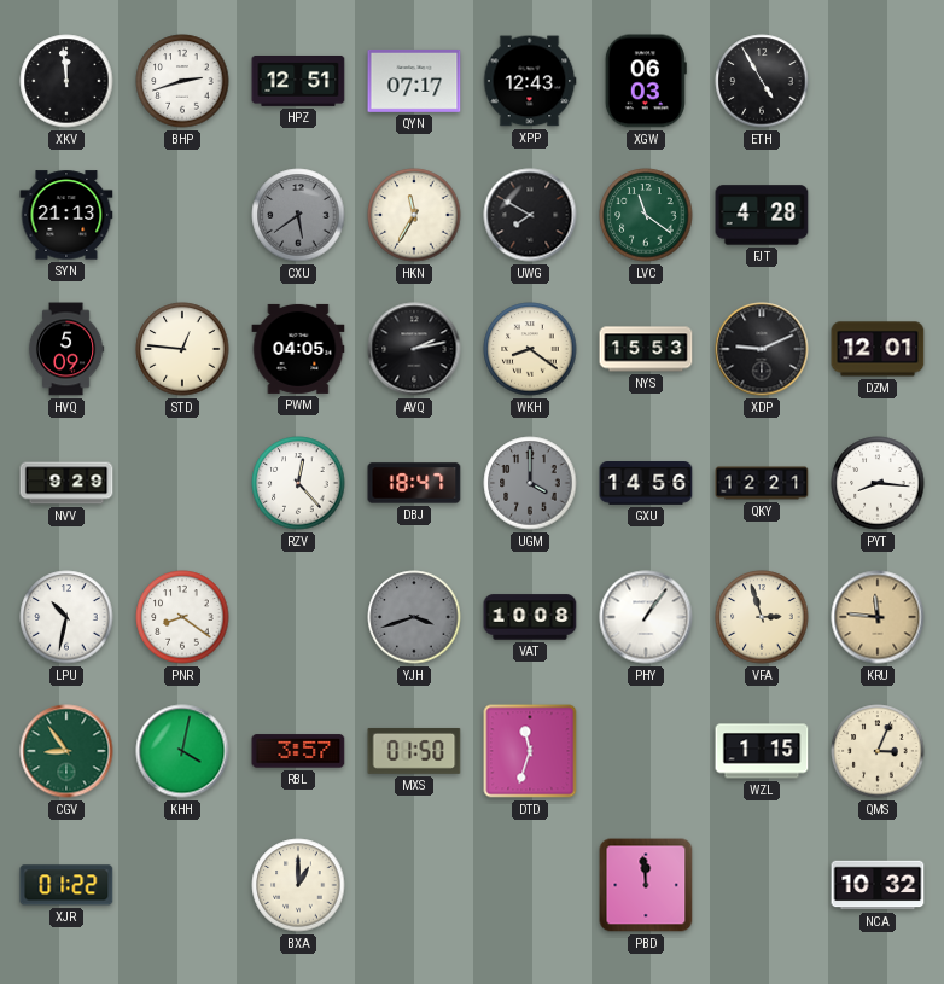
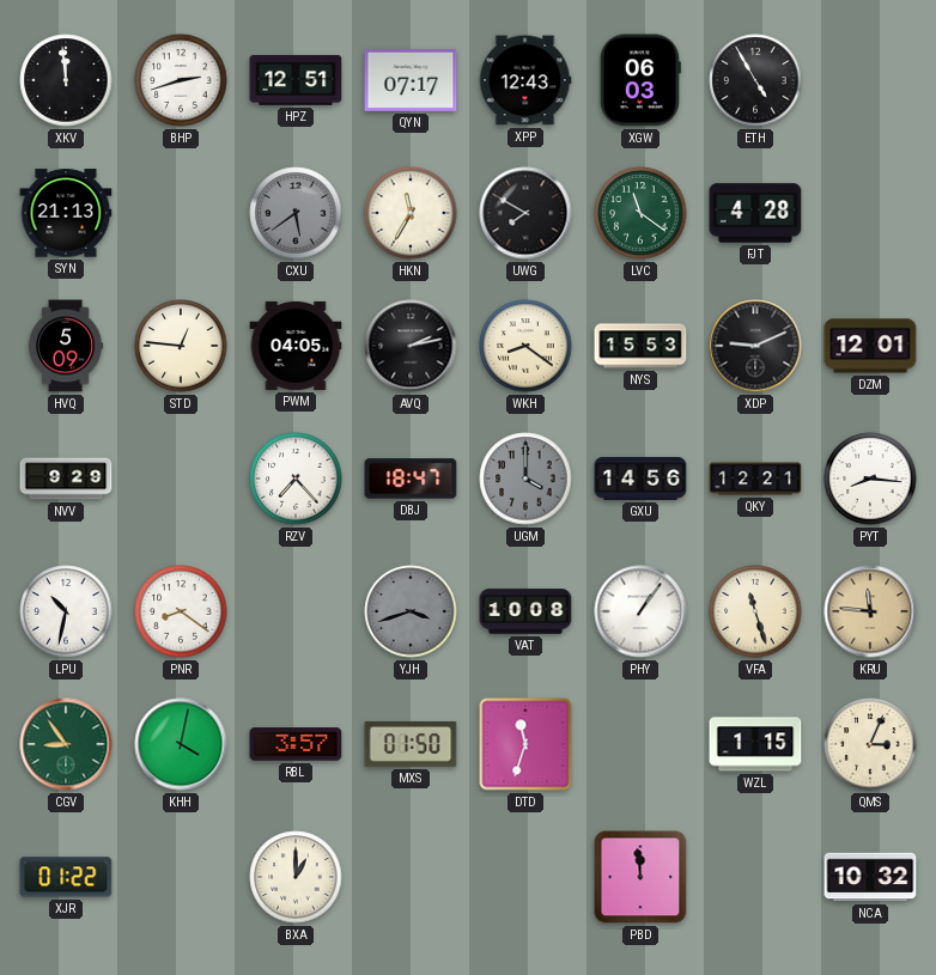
RZV: 12:23 -> 7:23
VFA: 2:57 -> 11:27
